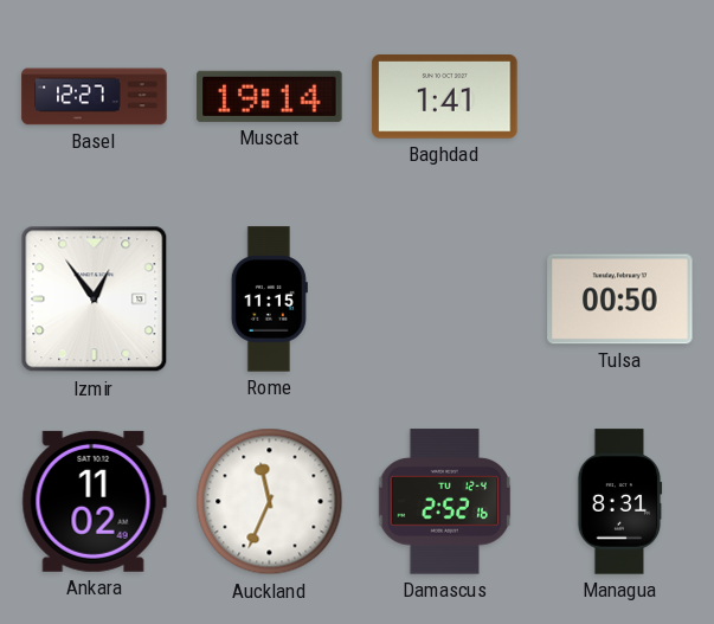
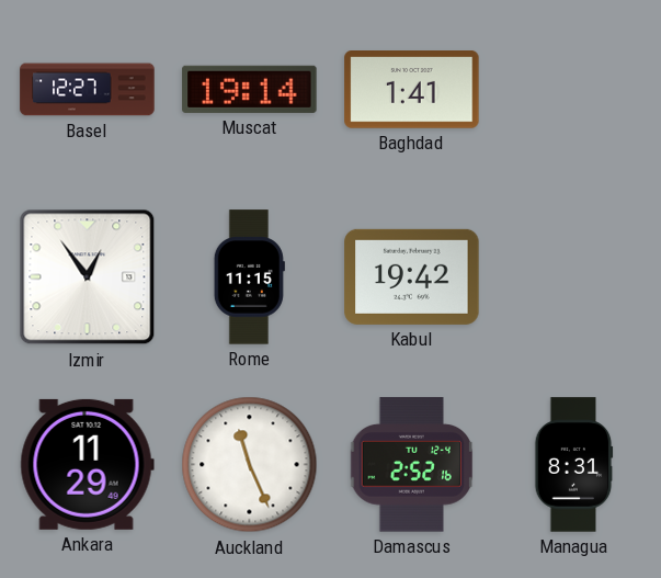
Kabul: none -> 19:42
Tulsa: 00:50 -> none
Ankara: 11:02 -> 11:29
Auckland: 11:34 -> 11:26
